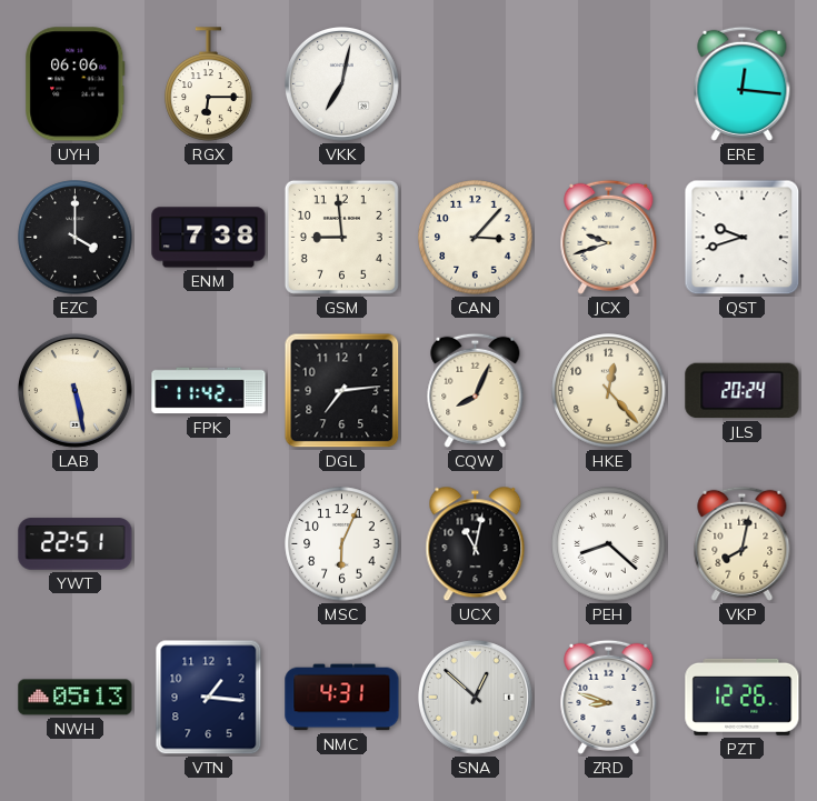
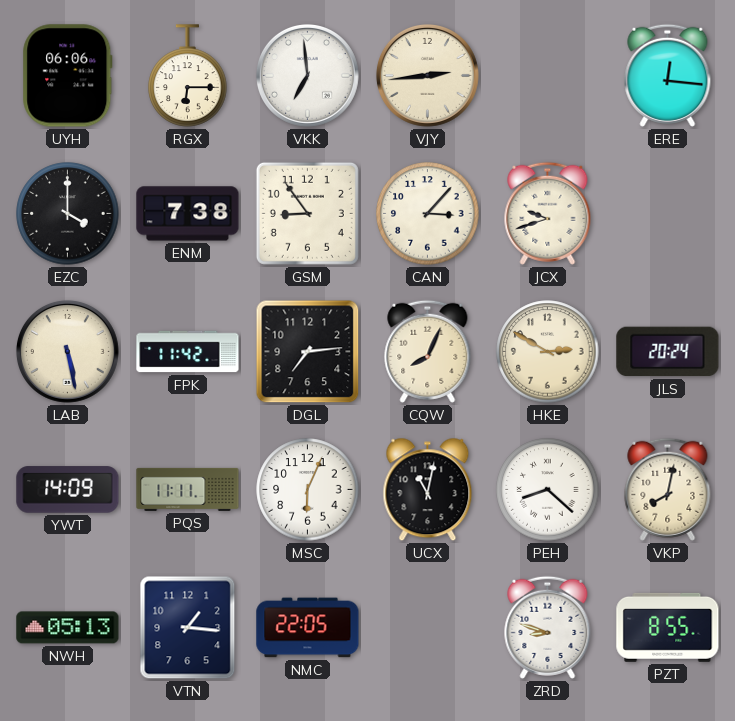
VKK: 7:02 -> 6:59
VJY: none -> 2:44
GSM: 8:59 -> 8:54
QST: 9:42 -> none
HKE: 12:23 -> 2:50
YWT: 22:51 -> 14:09
PQS: none -> 11:11
NMC: 4:31 -> 22:05
SNA: 12:52 -> none
PZT: 12:26 -> 8:55
